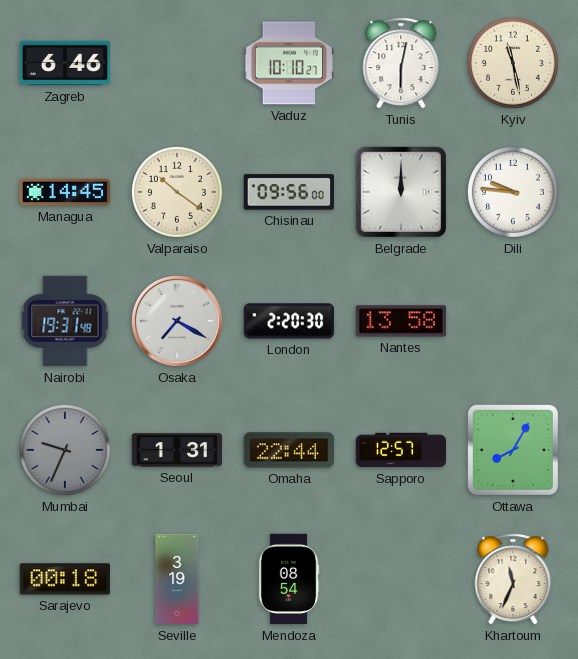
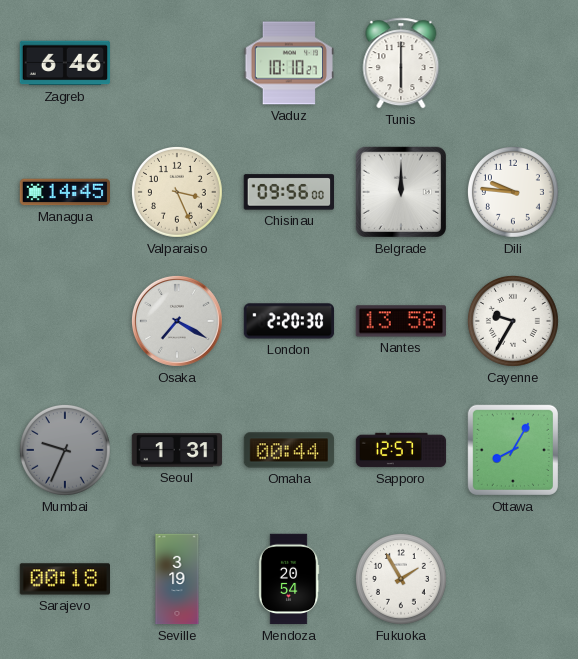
Tunis: 6:02 -> 6:00
Kyiv: 11:28 -> none
Valparaiso: 10:21 -> 3:26
Nairobi: 19:31 -> none
Cayenne: none -> 9:35
Omaha: 22:44 -> 00:44
Mendoza: 08:54 -> 20:54
Fukuoka: none -> 1:55
Khartoum: 11:34 -> none
